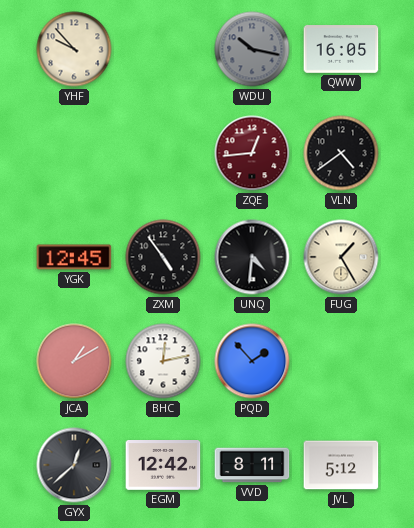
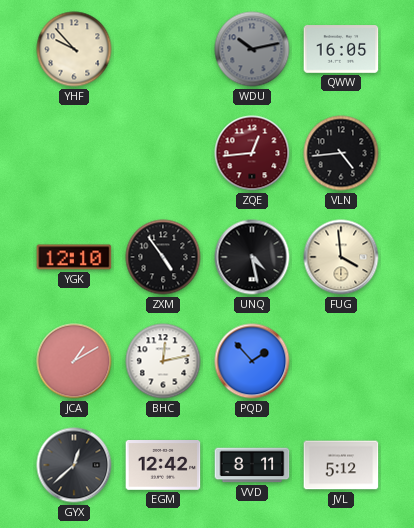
WDU: 10:17 -> 10:13
VLN: 4:39 -> 4:44
YGK: 12:45 -> 12:10
UNQ: 4:31 -> 4:28
FUG: 1:25 -> 3:59
